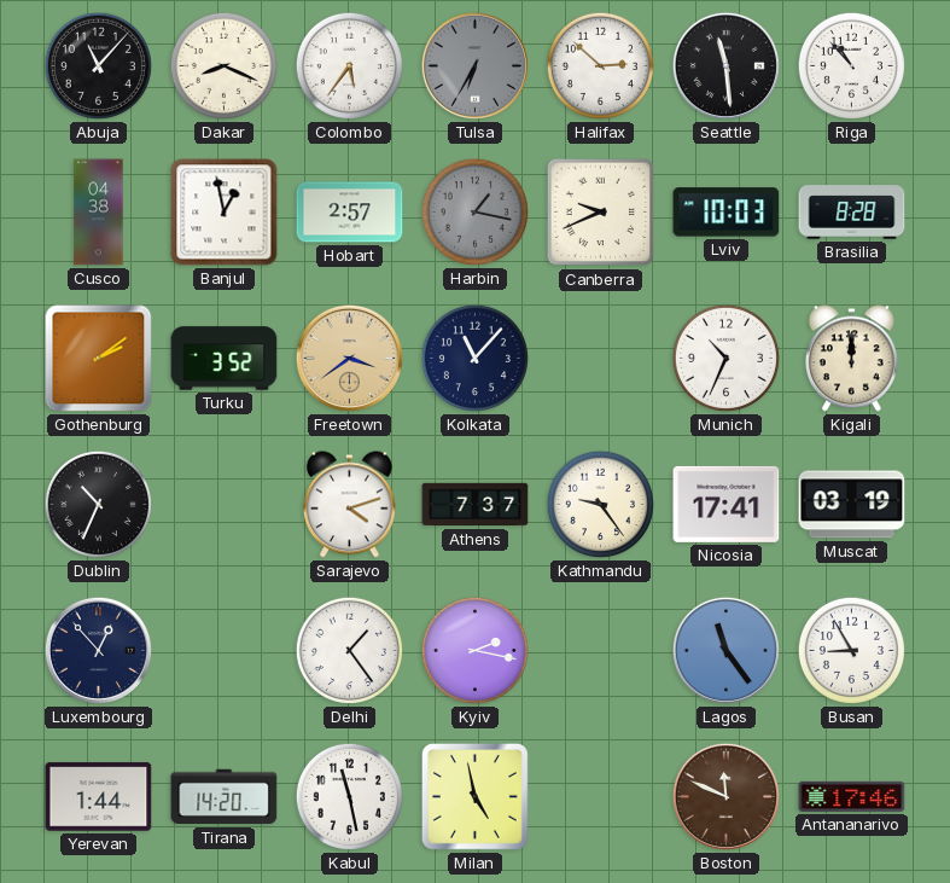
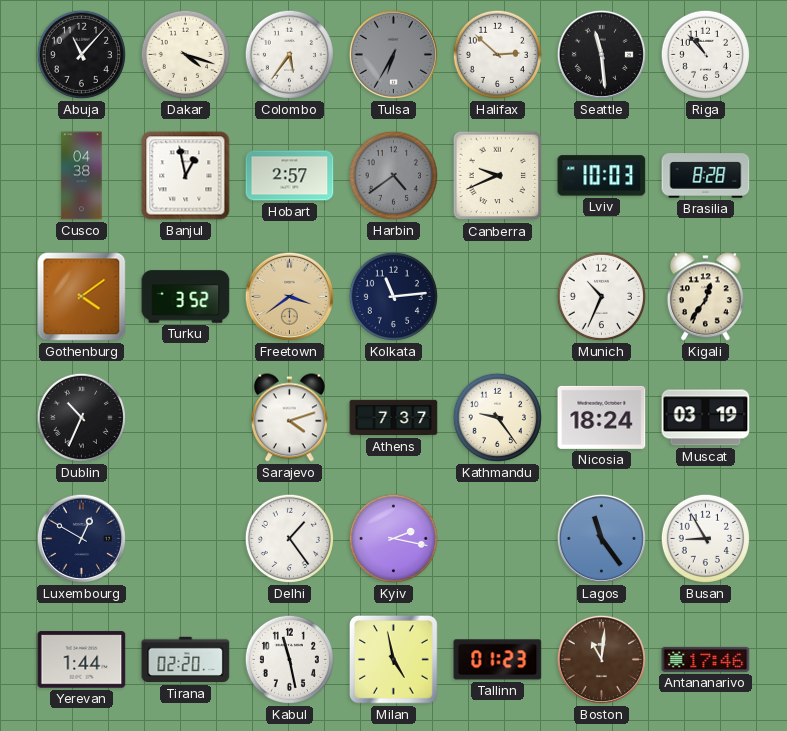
Dakar: 8:19 -> 4:18
Harbin: 1:17 -> 4:39
Gothenburg: 2:09 -> 4:09
Kolkata: 11:07 -> 11:14
Kigali: 12:00 -> 12:36
Nicosia: 17:41 -> 18:24
Luxembourg: 12:53 -> 12:50
Tirana: 14:20 -> 02:20
Tallinn: none -> 01:23
Boston: 11:49 -> 11:01
